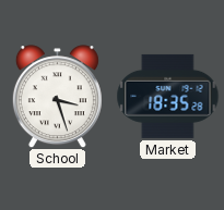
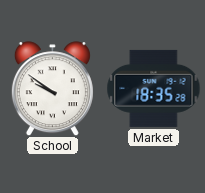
School: 3:27 -> 9:51
